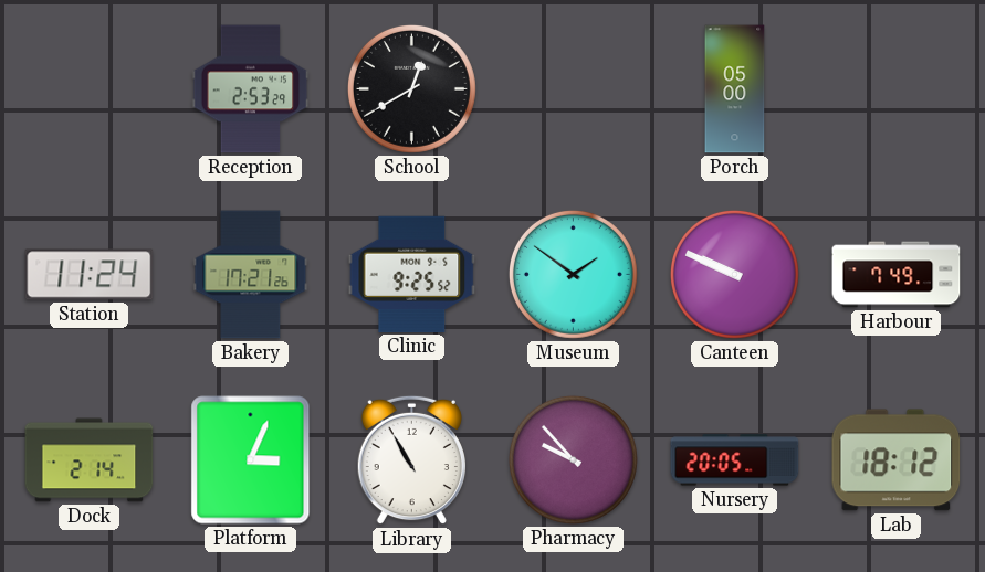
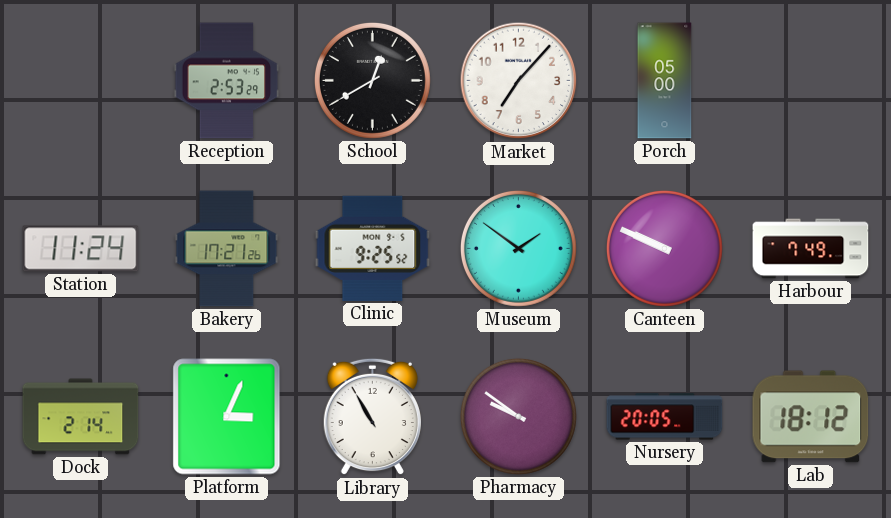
Market: none -> 7:07
Pharmacy: 9:53 -> 9:51
